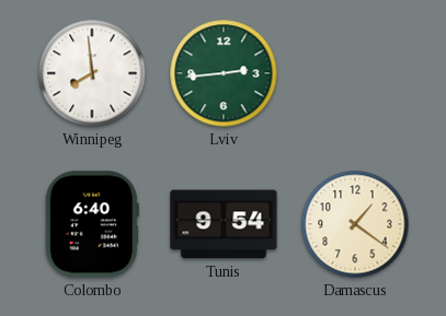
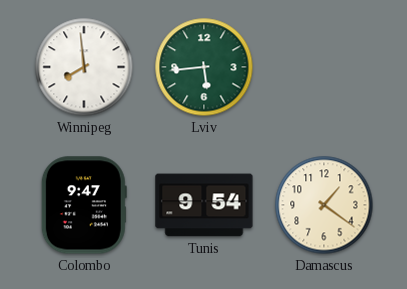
Lviv: 2:44 -> 5:44
Colombo: 6:40 -> 9:47
